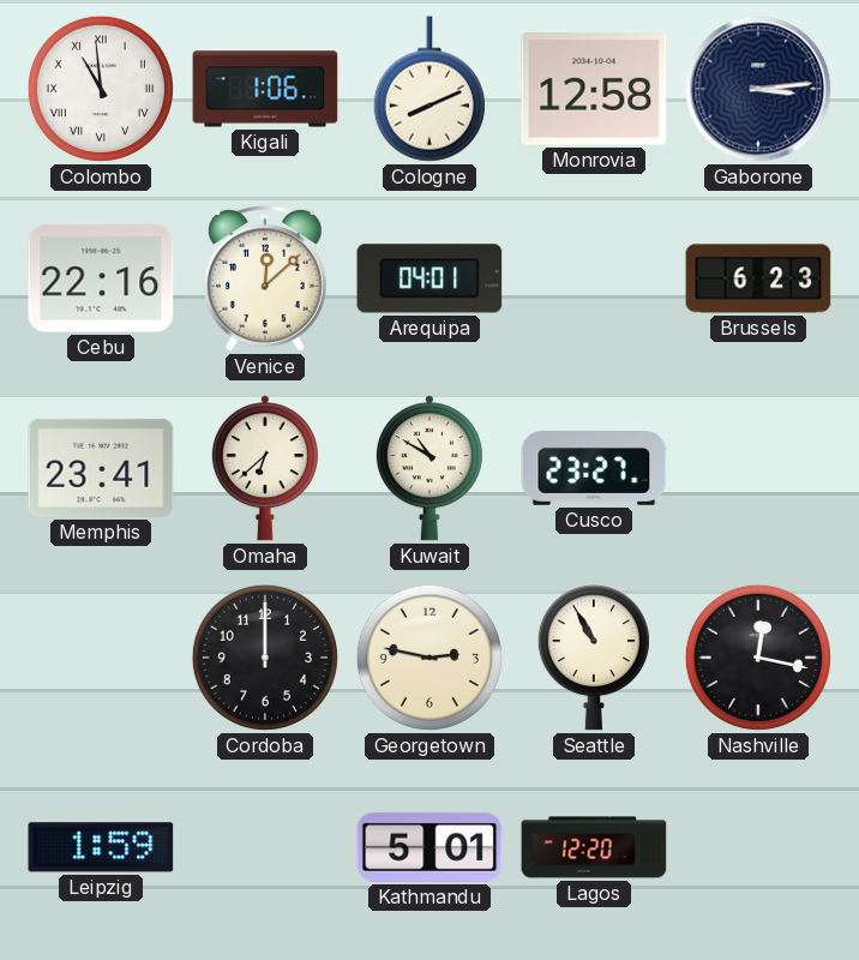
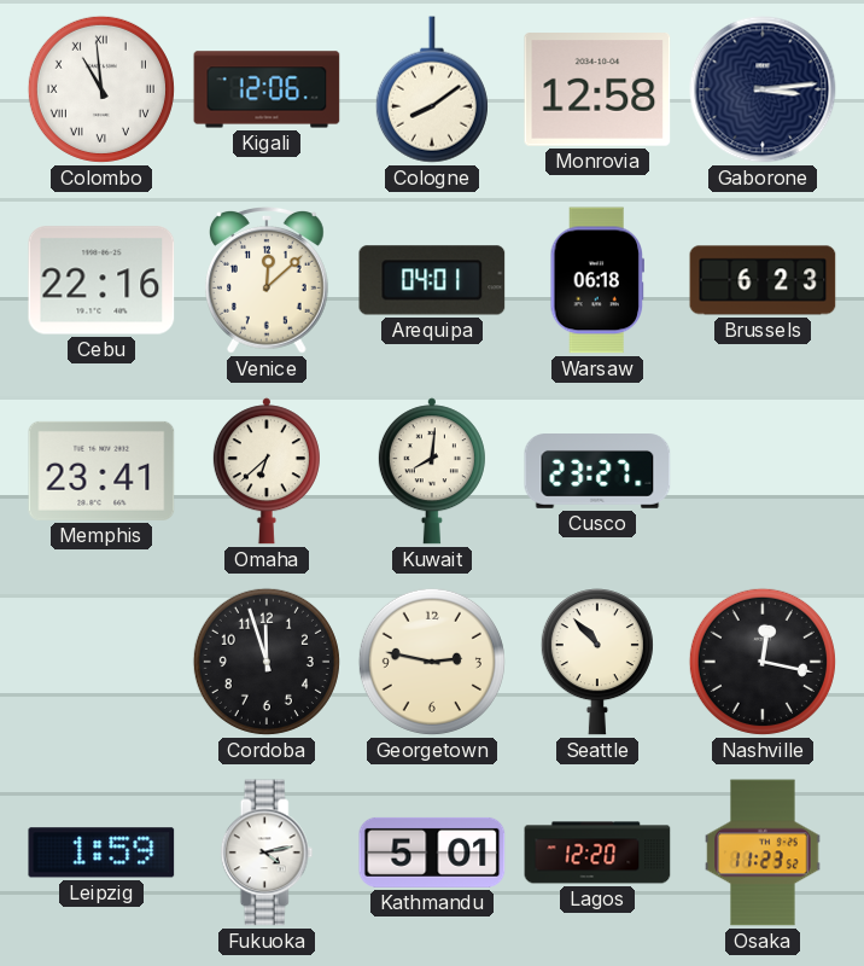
Kigali: 1:06 -> 12:06
Cologne: 8:11 -> 8:09
Warsaw: none -> 06:18
Kuwait: 10:50 -> 8:01
Cordoba: 12:00 -> 11:57
Seattle: 10:55 -> 10:53
Fukuoka: none -> 4:13
Osaka: none -> 11:23
